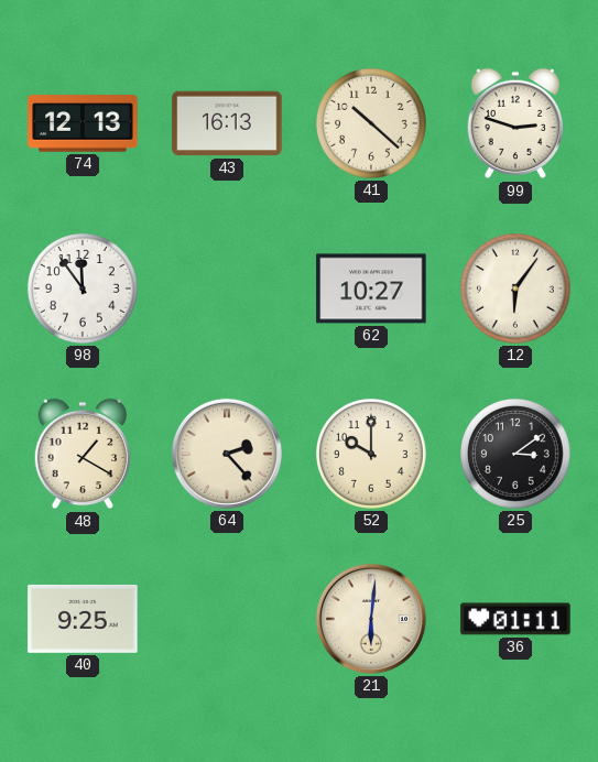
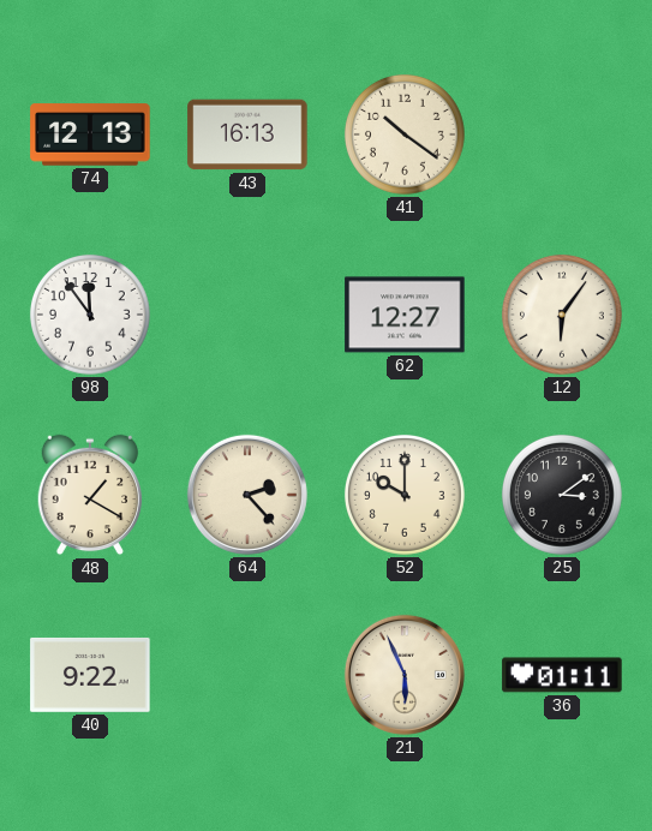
41: 10:22 -> 10:21
99: 2:48 -> none
62: 10:27 -> 12:27
40: 9:25 -> 9:22
21: 6:01 -> 5:56
